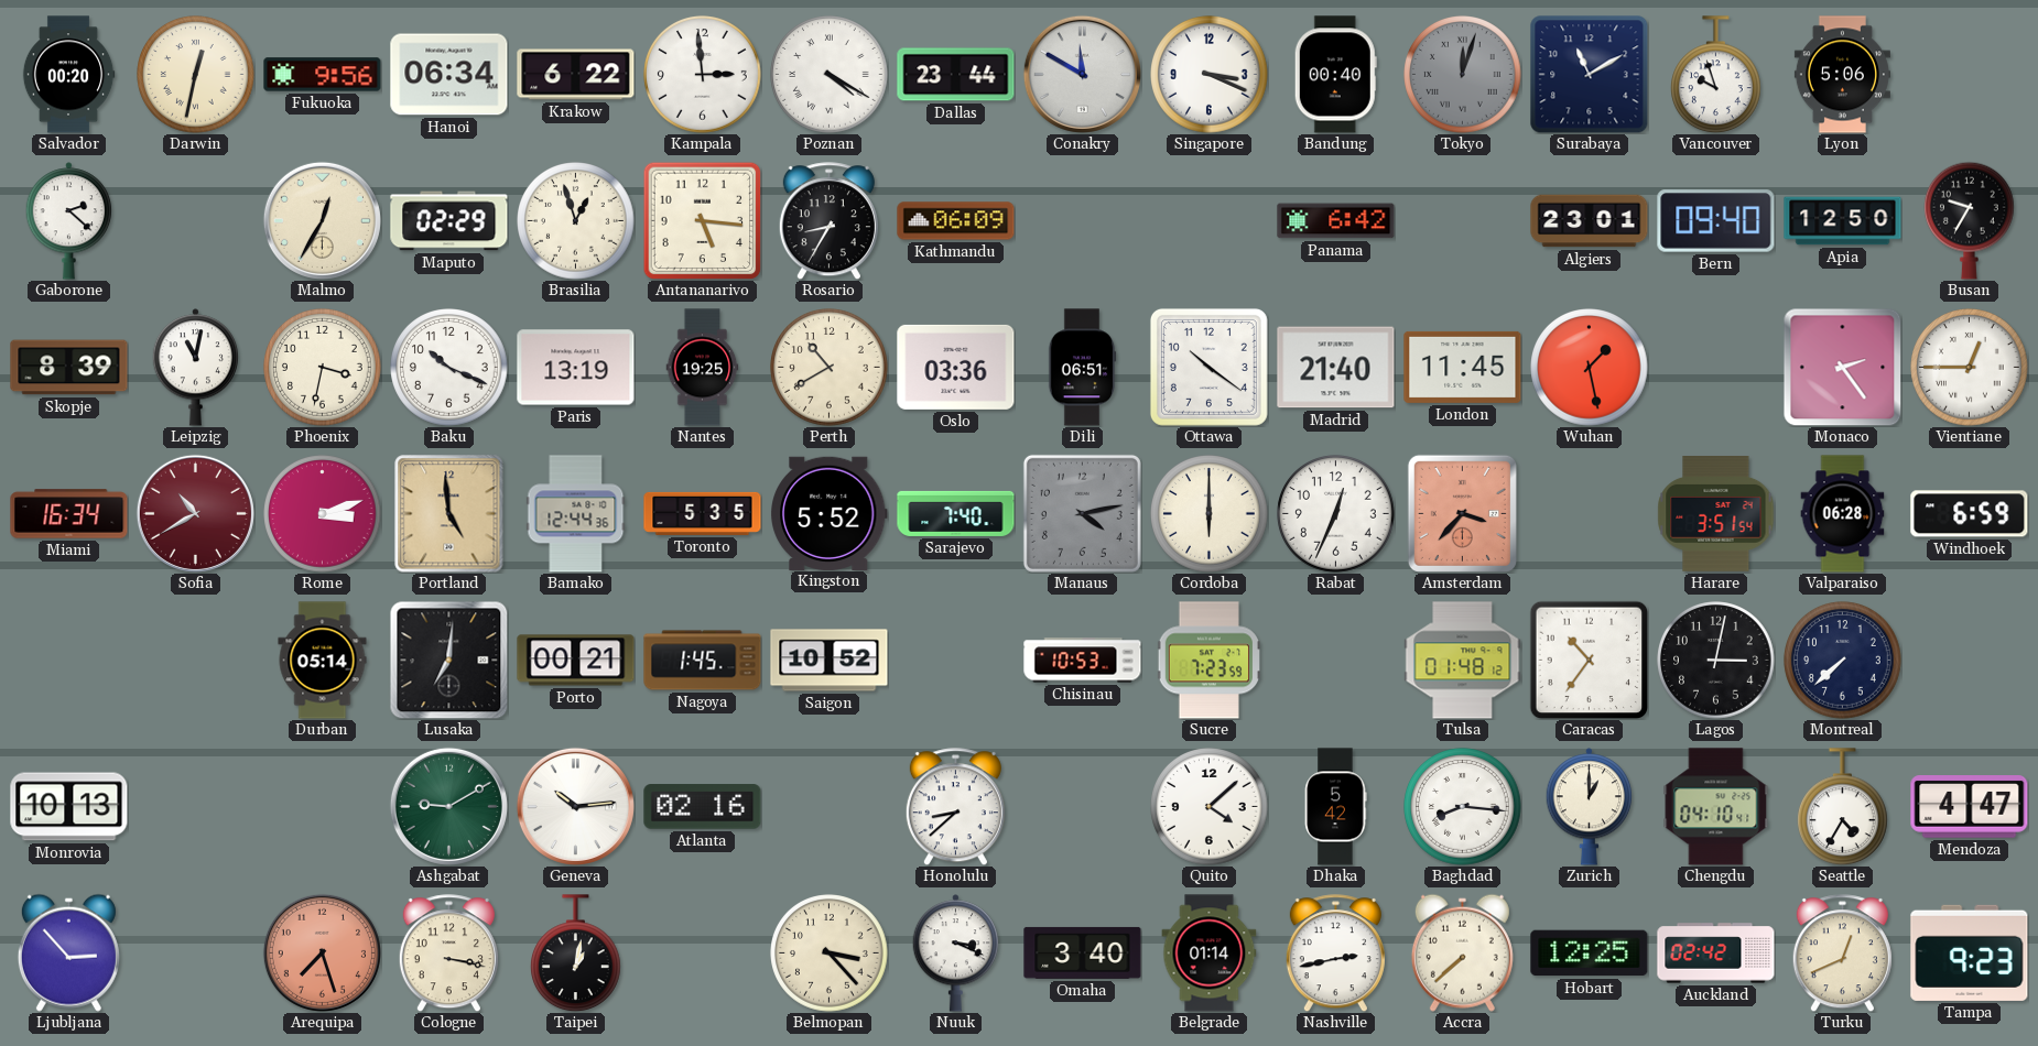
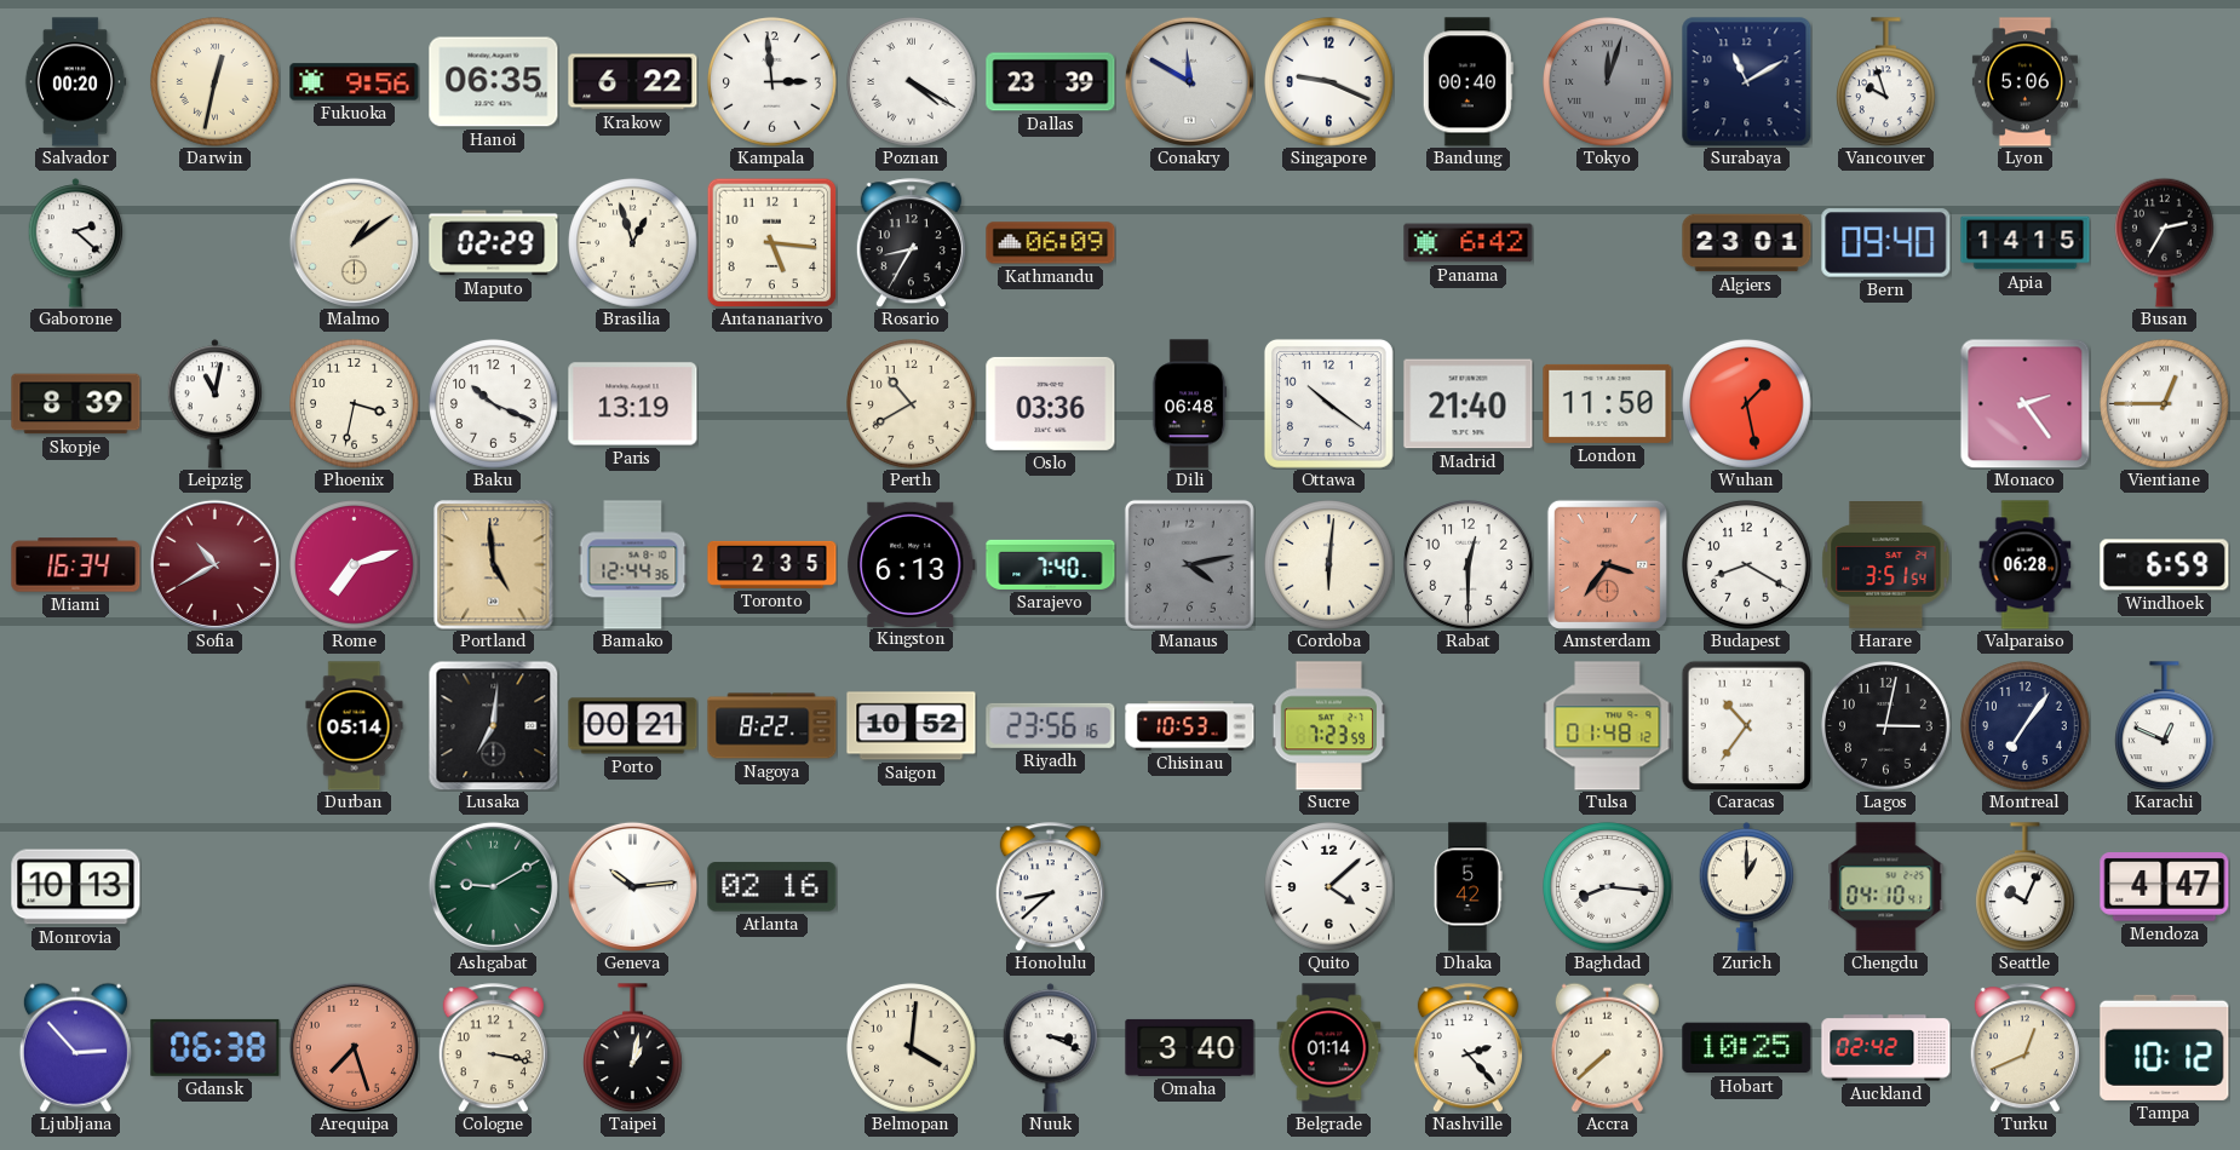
Hanoi: 06:34 -> 06:35
Dallas: 23:44 -> 23:39
Singapore: 3:19 -> 9:19
Malmo: 12:35 -> 1:09
Apia: 12:50 -> 14:15
Busan: 9:35 -> 2:35
Nantes: 19:25 -> none
Dili: 06:51 -> 06:48
London: 11:45 -> 11:50
Rome: 3:12 -> 7:12
Toronto: 5:35 -> 2:35
Kingston: 5:52 -> 6:13
Cordoba: 6:00 -> 6:01
Rabat: 12:34 -> 12:30
Amsterdam: 3:37 -> 3:36
Budapest: none -> 8:20
Nagoya: 1:45 -> 8:22
Riyadh: none -> 23:56
Montreal: 7:38 -> 7:06
Karachi: none -> 12:49
Seattle: 4:35 -> 10:04
Gdansk: none -> 06:38
Belmopan: 3:23 -> 4:01
Nashville: 2:43 -> 2:23
Hobart: 12:25 -> 10:25
Tampa: 9:23 -> 10:12
